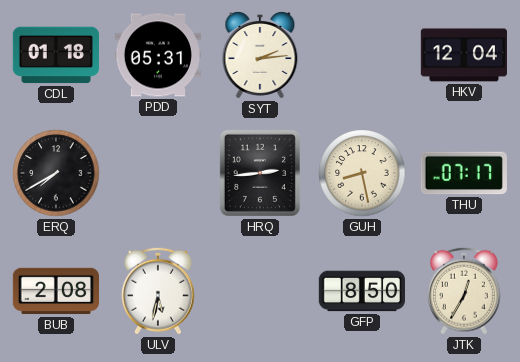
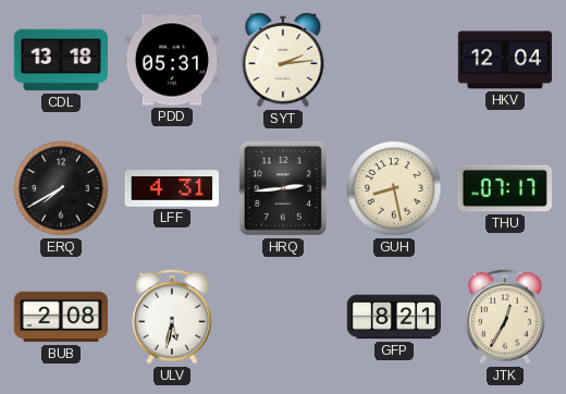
CDL: 01:18 -> 13:18
LFF: none -> 4:31
GFP: 8:50 -> 8:21
